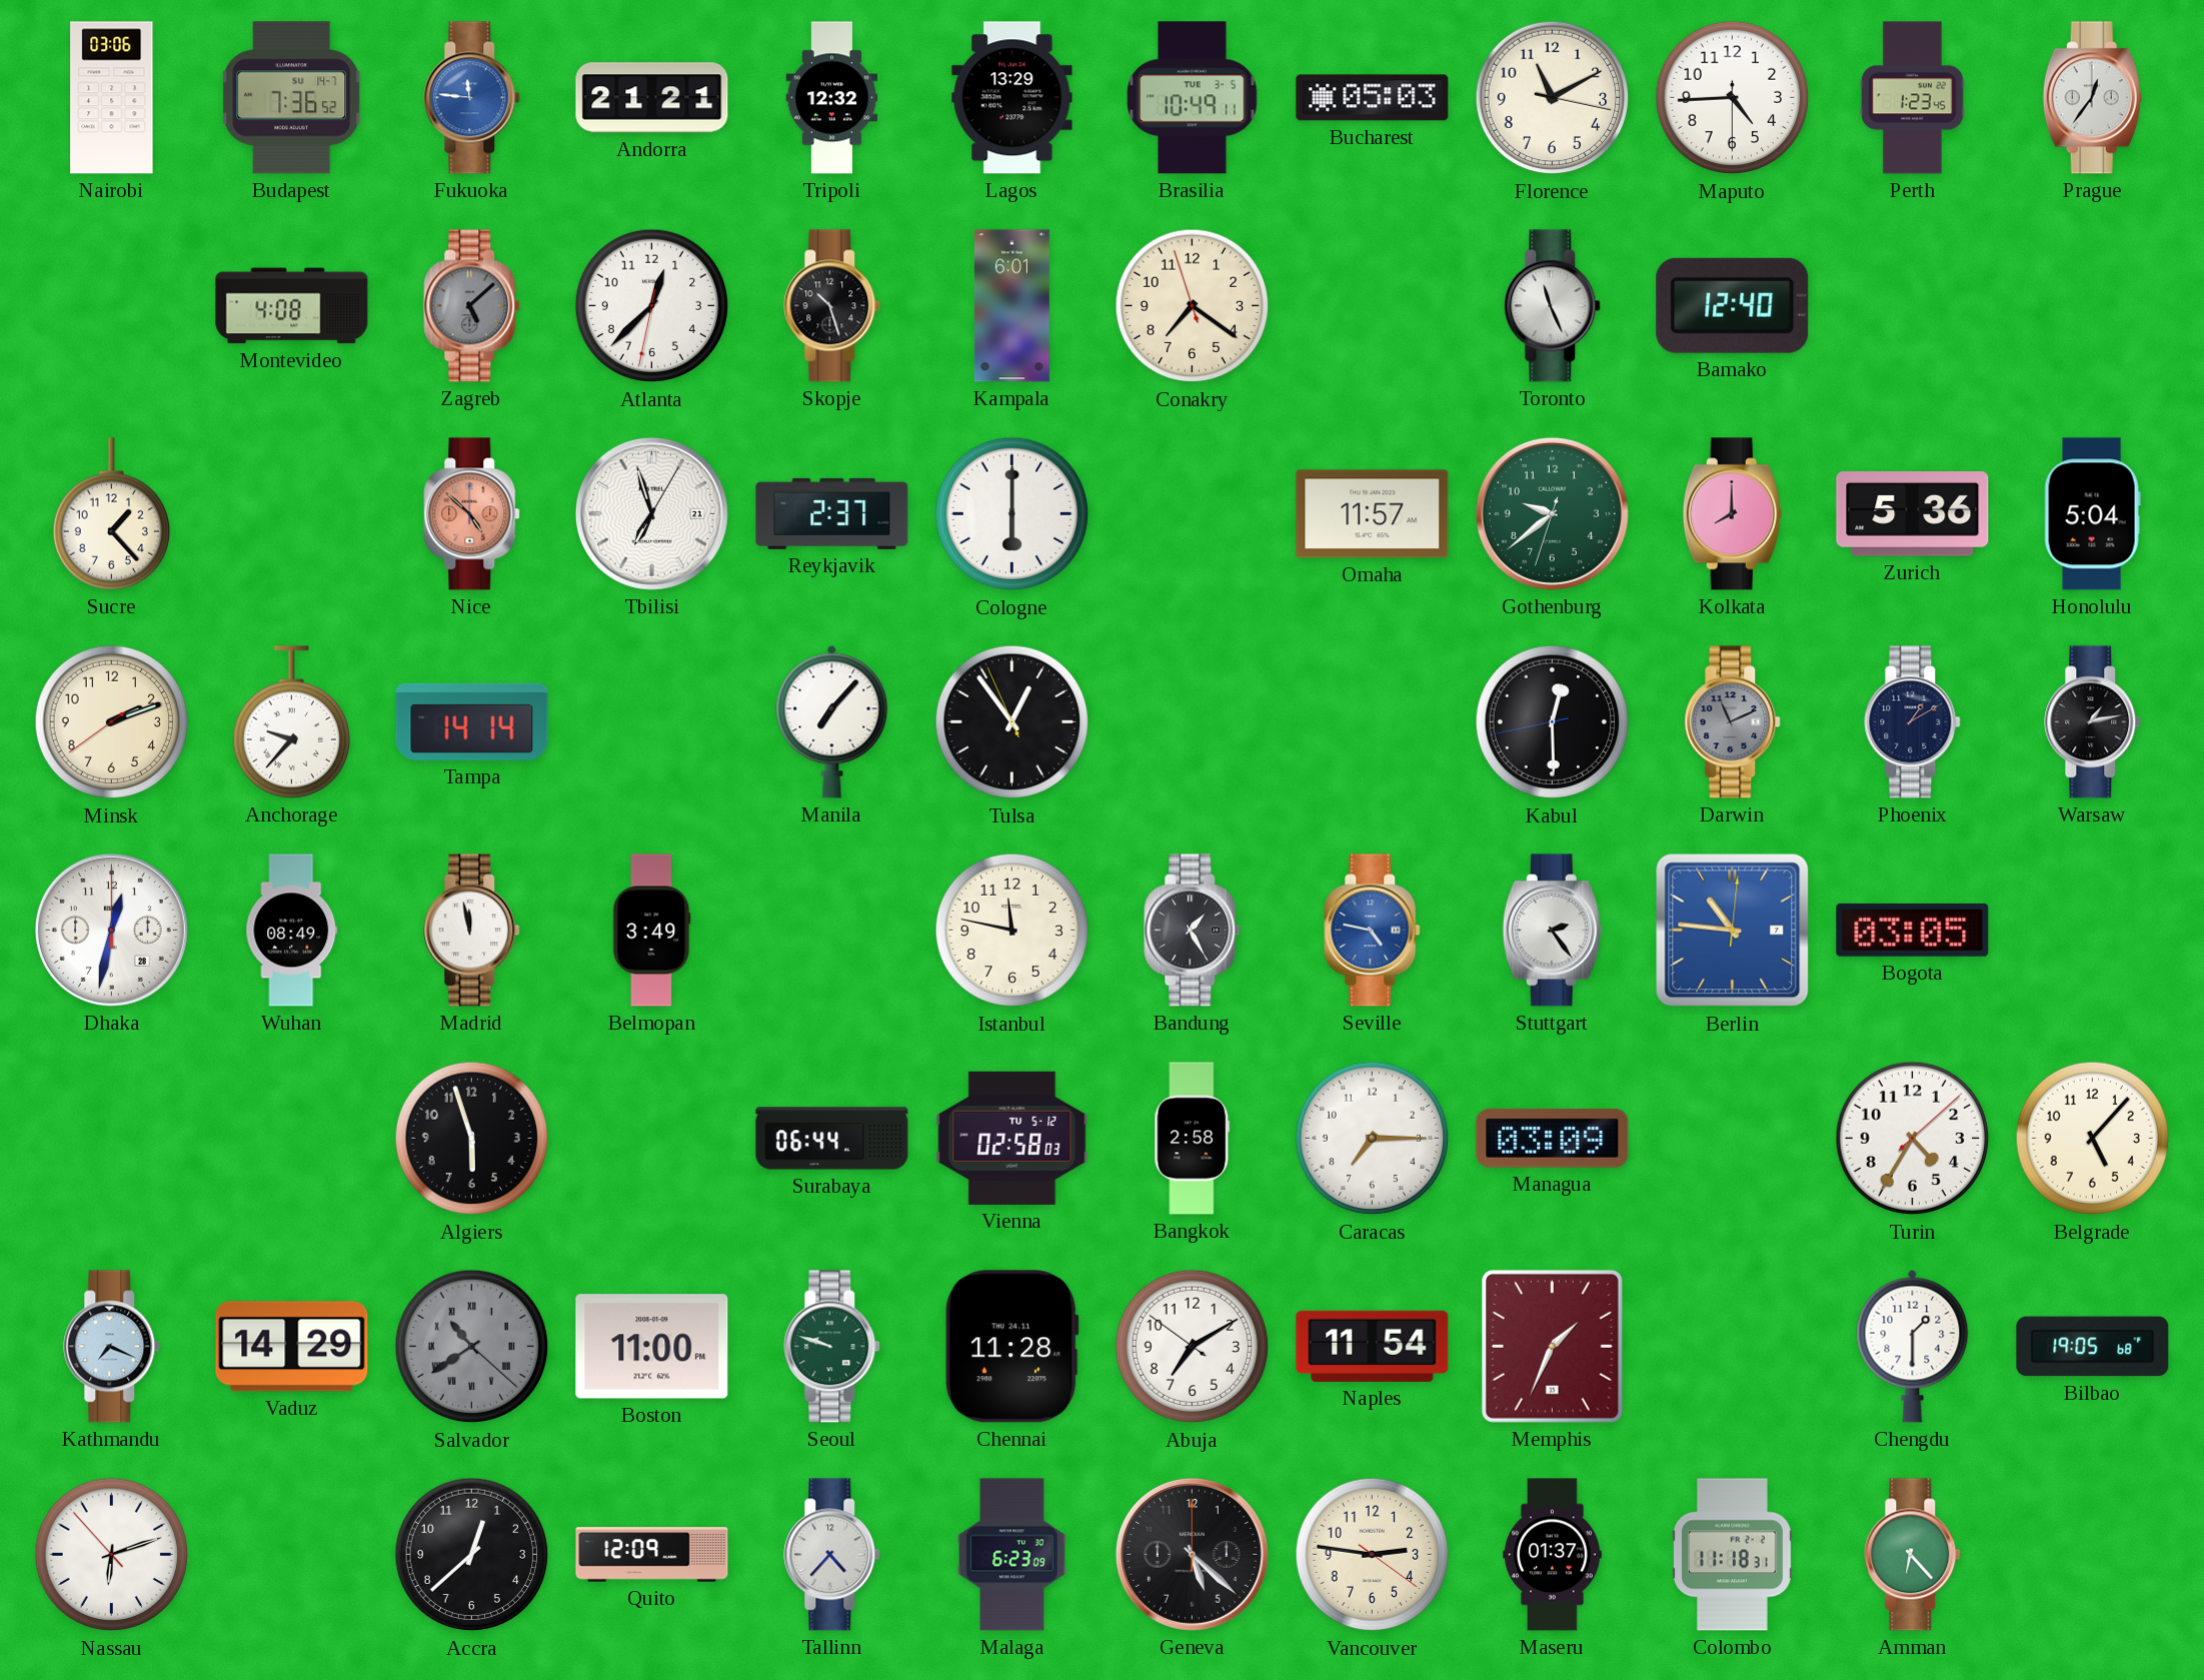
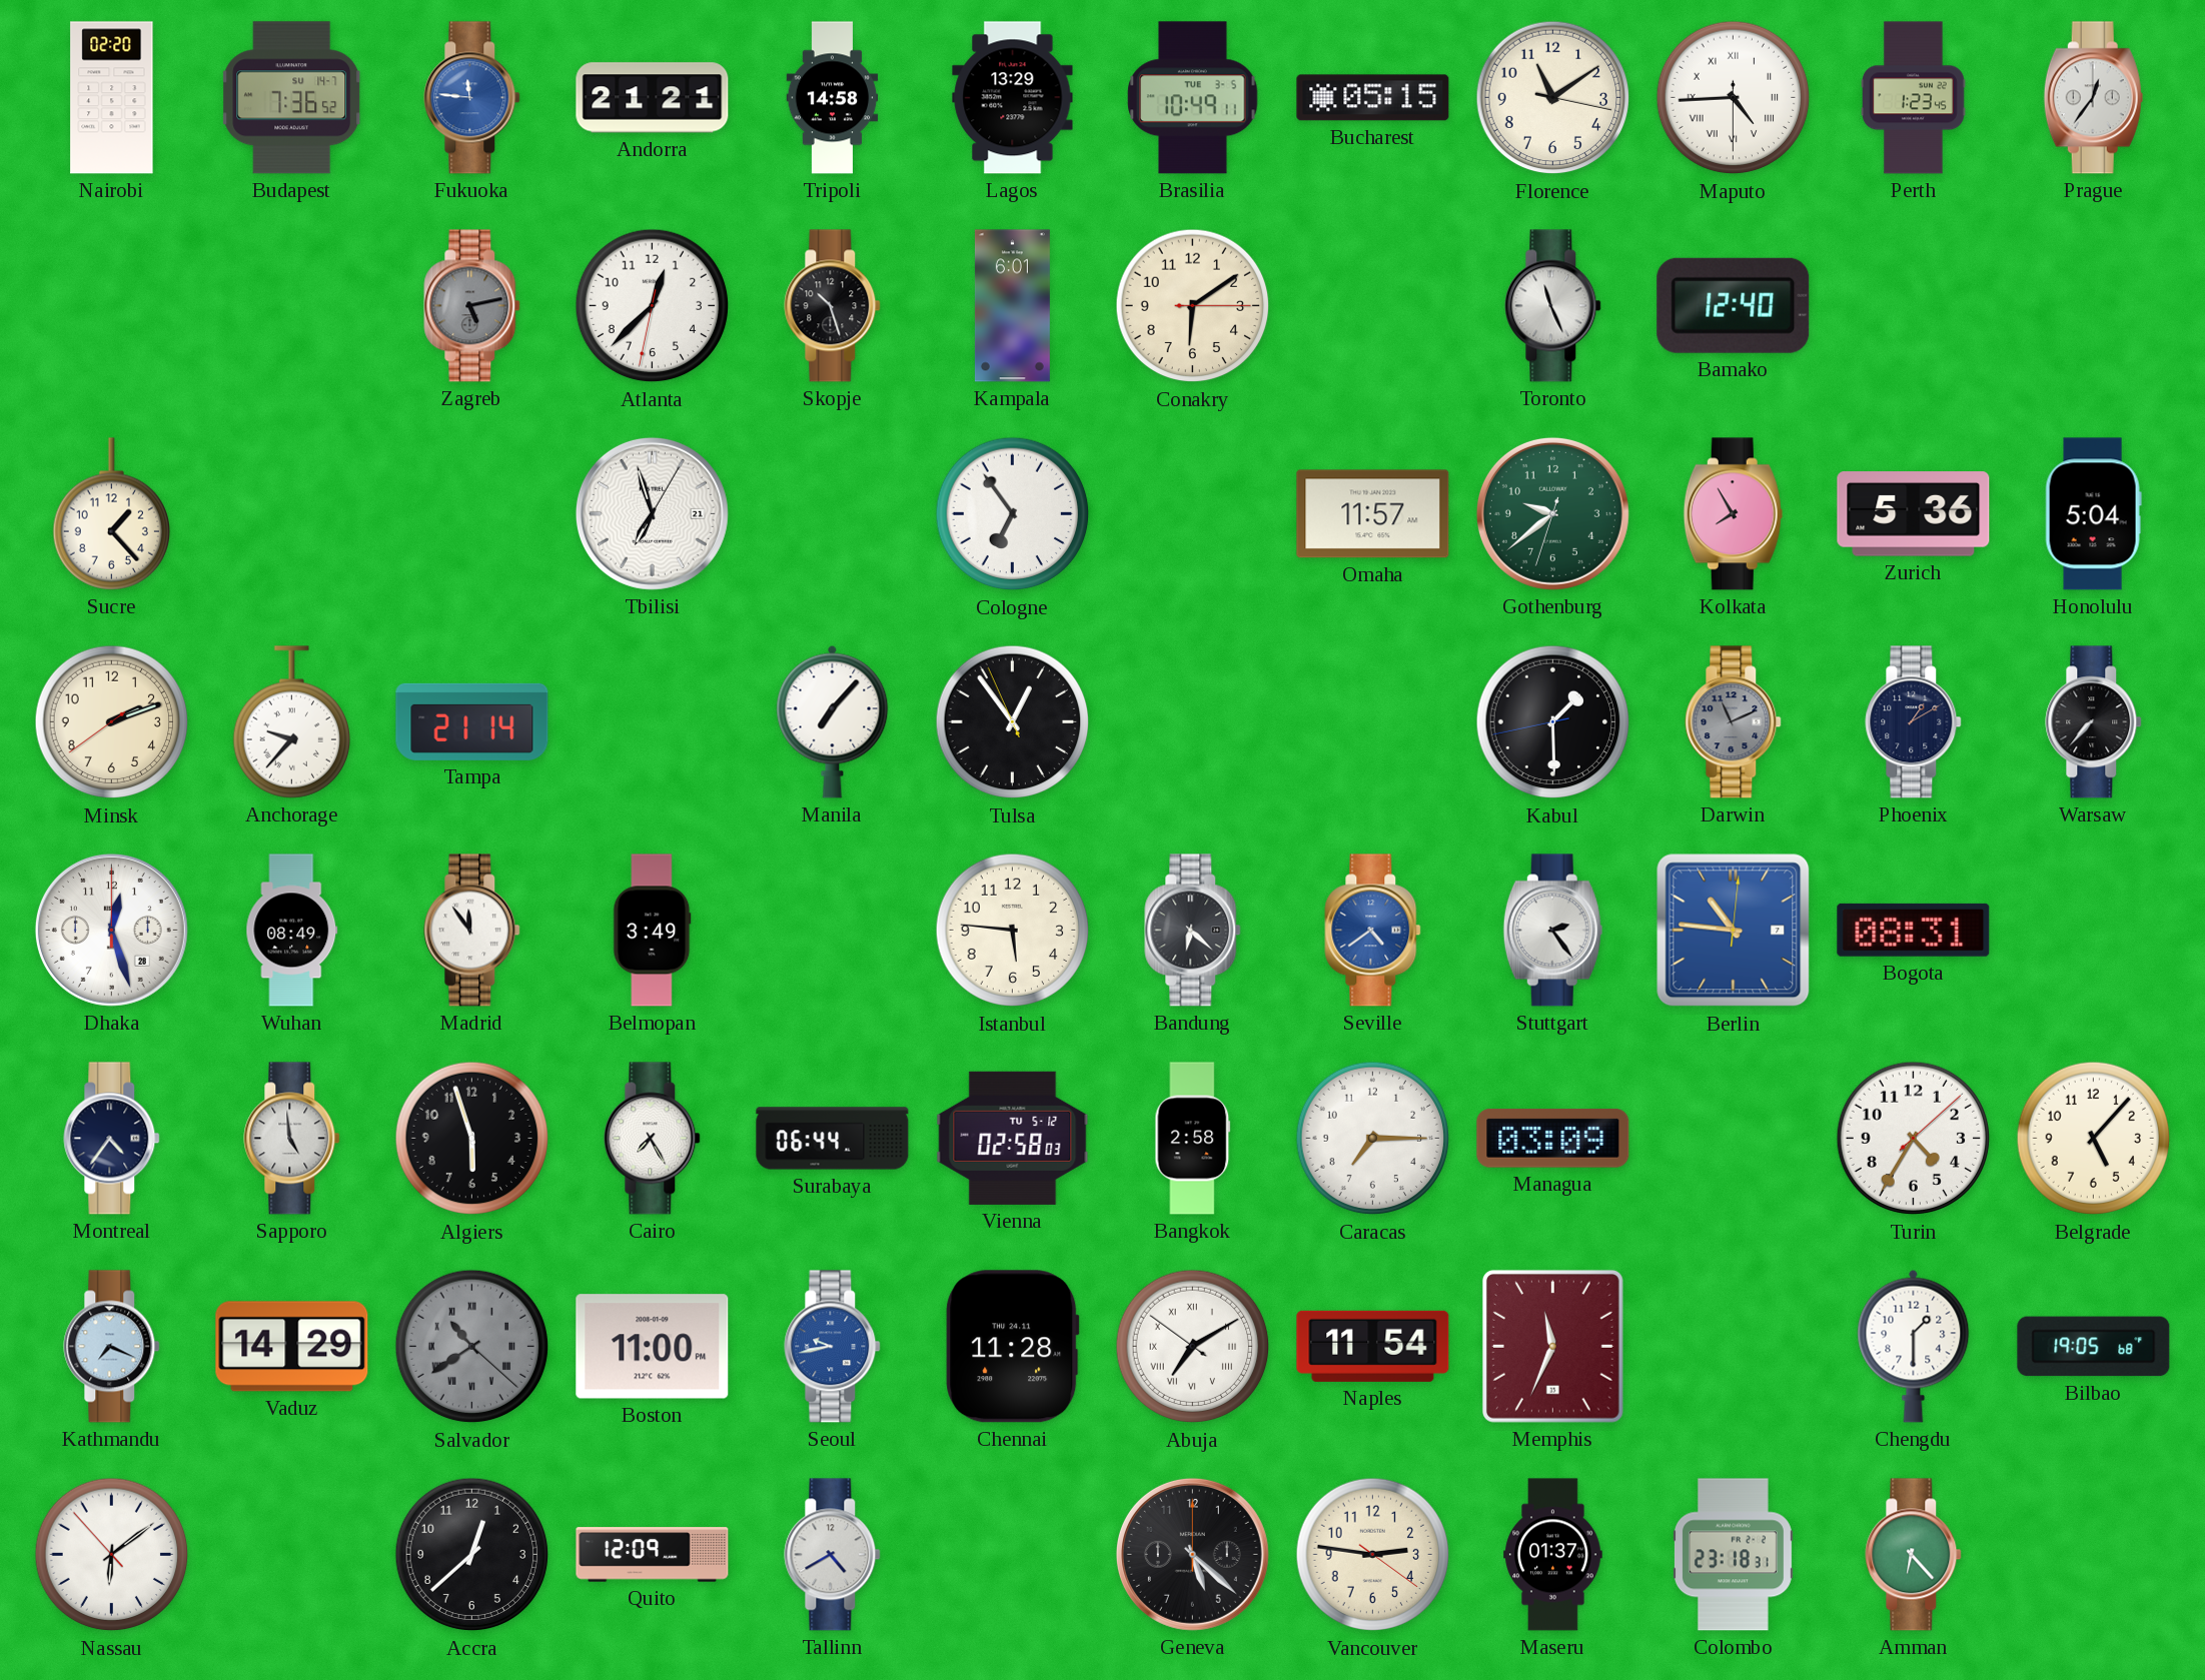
Nairobi: 03:06 -> 02:20
Tripoli: 12:32 -> 14:58
Bucharest: 05:03 -> 05:15
Florence: 11:10 -> 11:09
Maputo numerals: Arabic -> Roman
Montevideo: 4:08 -> none
Zagreb: 5:08 -> 5:13
Conakry: 7:20 -> 6:09
Nice: 4:52 -> none
Reykjavik: 2:37 -> none
Cologne: 6:00 -> 6:54
Kolkata: 8:00 -> 7:55
Tampa: 14:14 -> 21:14
Kabul: 12:29 -> 1:29
Warsaw: 1:13 -> 7:37
Dhaka: 12:32 -> 12:27
Madrid: 11:58 -> 11:54
Istanbul: 11:47 -> 5:46
Bandung: 1:25 -> 6:22
Seville: 4:47 -> 4:39
Bogota: 03:05 -> 08:31
Montreal: none -> 4:36
Sapporo: none -> 4:59
Cairo: none -> 7:25
Seoul: 9:48 -> 9:43
Seoul dial: green -> blue
Abuja numerals: Arabic -> Roman
Memphis: 1:34 -> 11:34
Nassau: 6:11 -> 6:08
Tallinn: 4:37 -> 4:40
Malaga: 6:23 -> none
Colombo: 11:18 -> 23:18
